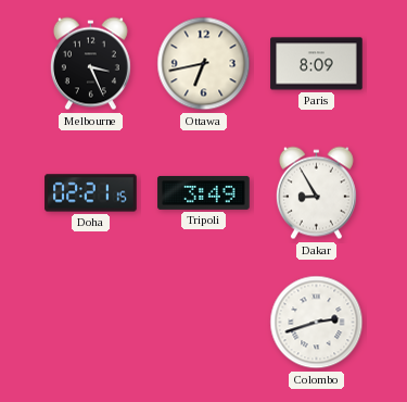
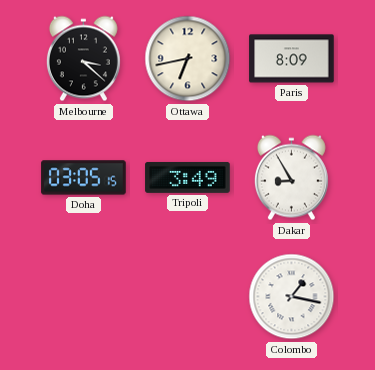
Melbourne: 3:26 -> 3:22
Doha: 02:21 -> 03:05
Colombo: 2:42 -> 1:17
